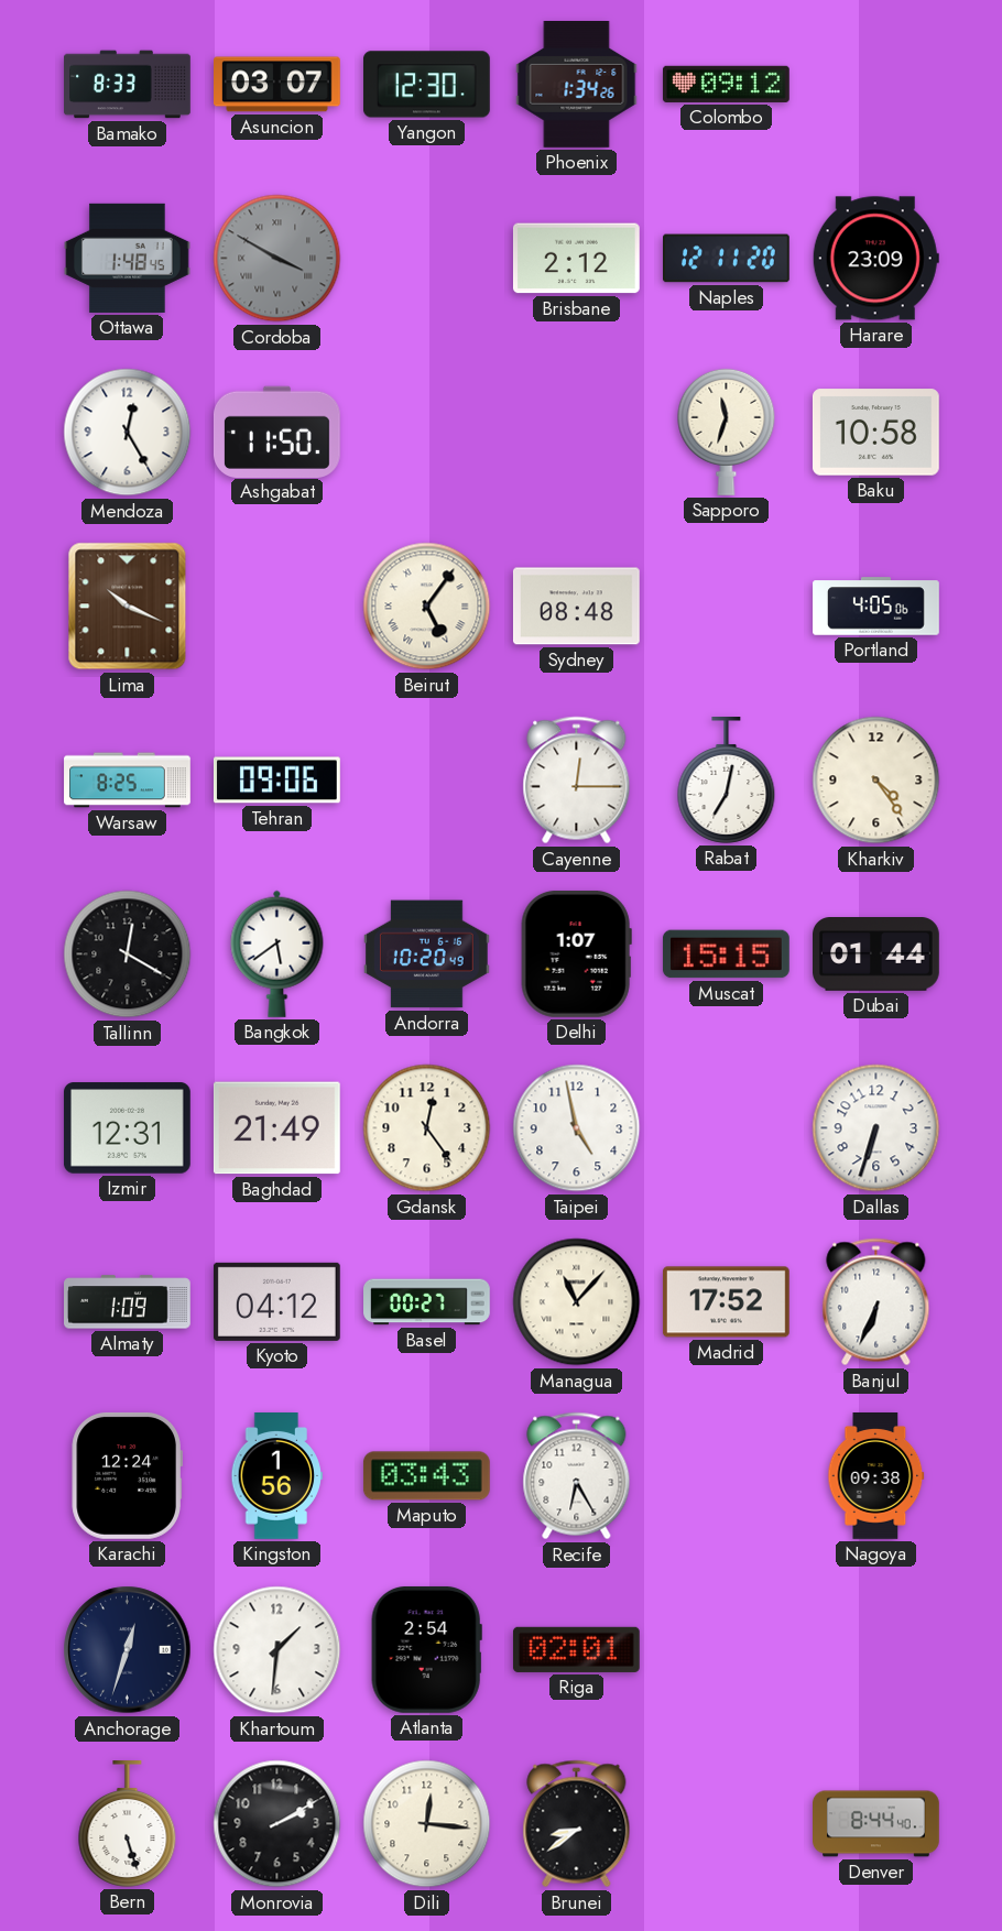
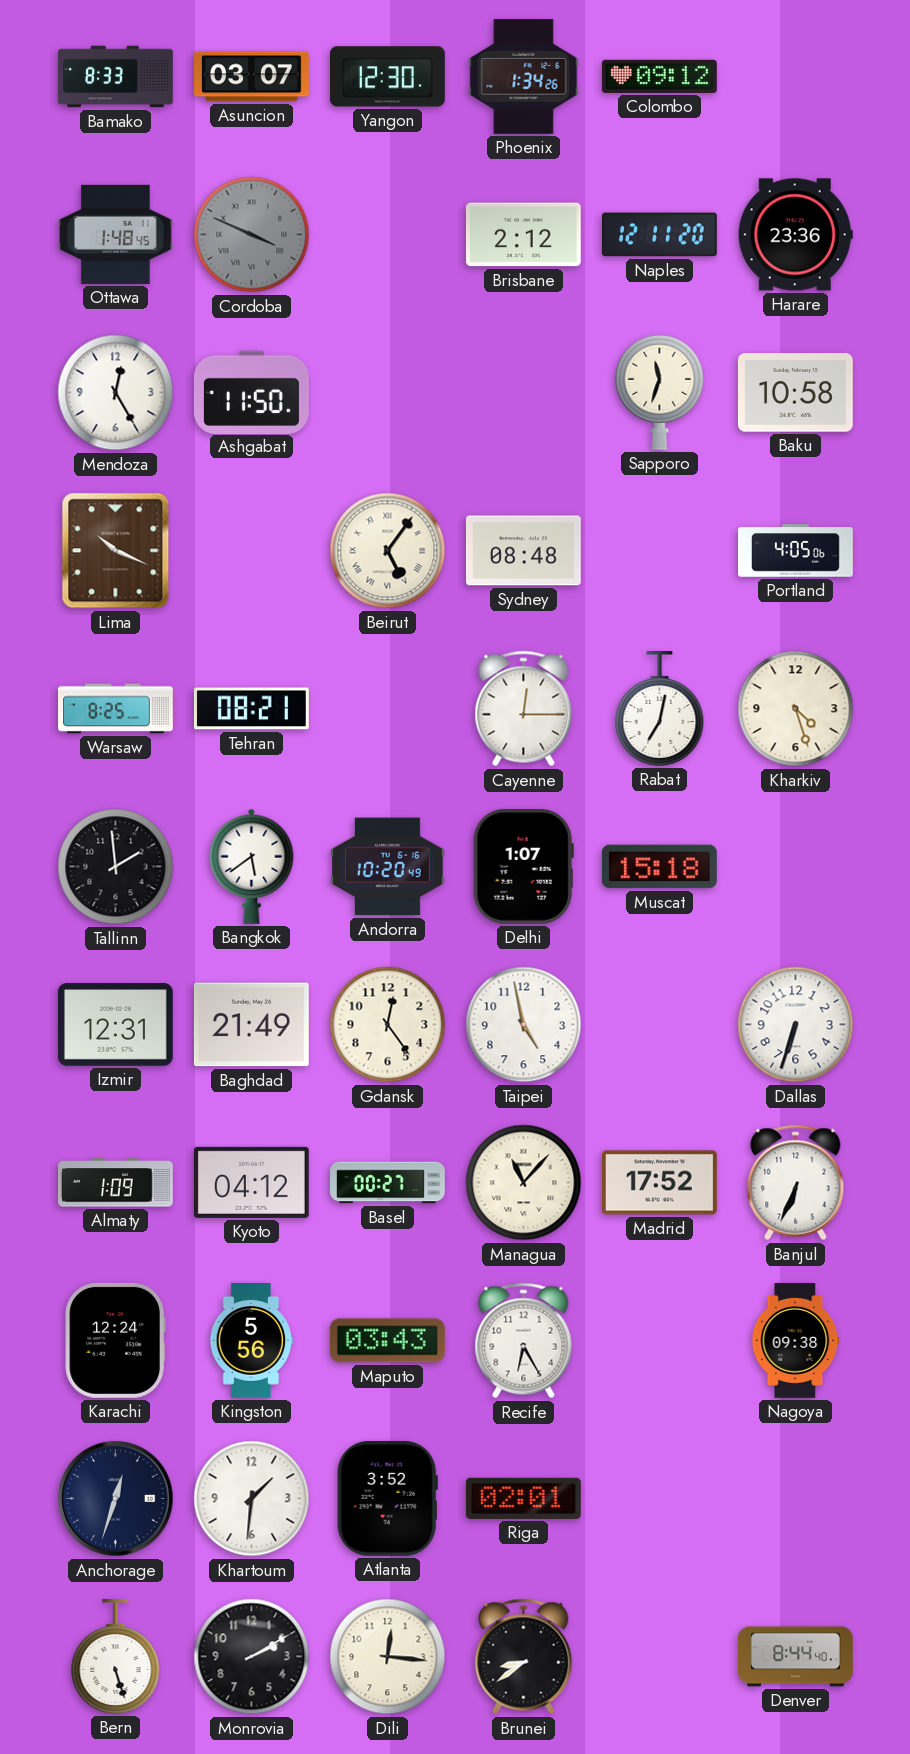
Cordoba: 3:50 -> 3:49
Harare: 23:09 -> 23:36
Tehran: 09:06 -> 08:21
Kharkiv: 4:24 -> 4:27
Tallinn: 12:20 -> 1:59
Muscat: 15:15 -> 15:18
Dubai: 01:44 -> none
Kingston: 1:56 -> 5:56
Atlanta: 2:54 -> 3:52
